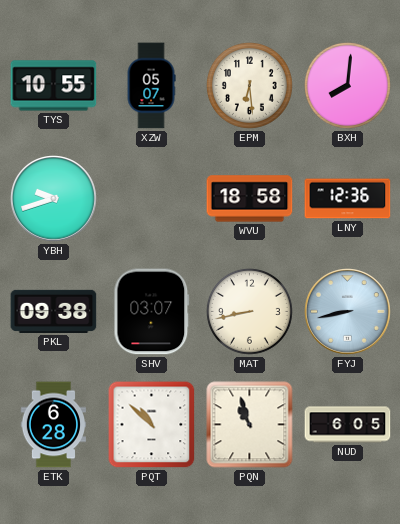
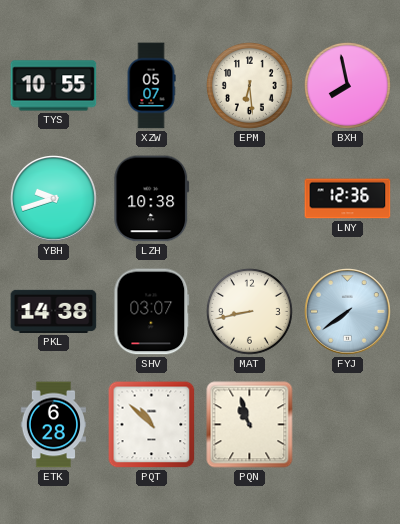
BXH: 8:01 -> 7:58
LZH: none -> 10:38
WVU: 18:58 -> none
PKL: 09:38 -> 14:38
FYJ: 8:43 -> 7:39
NUD: 6:05 -> none
